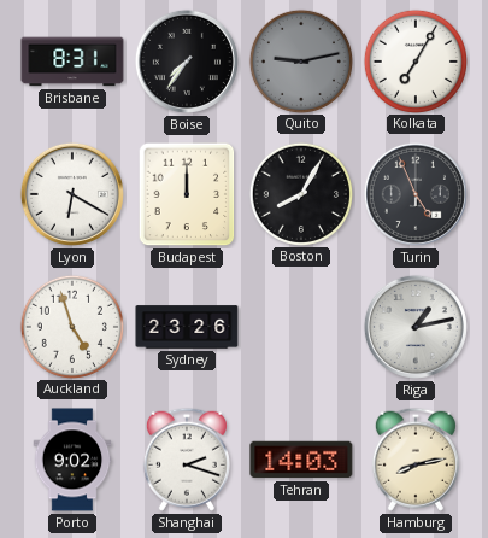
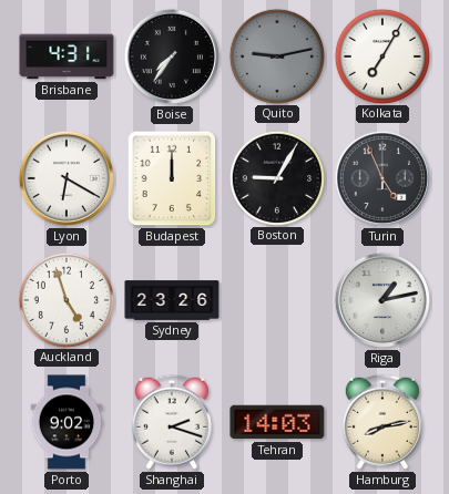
Brisbane: 8:31 -> 4:31
Boston: 8:05 -> 9:05
